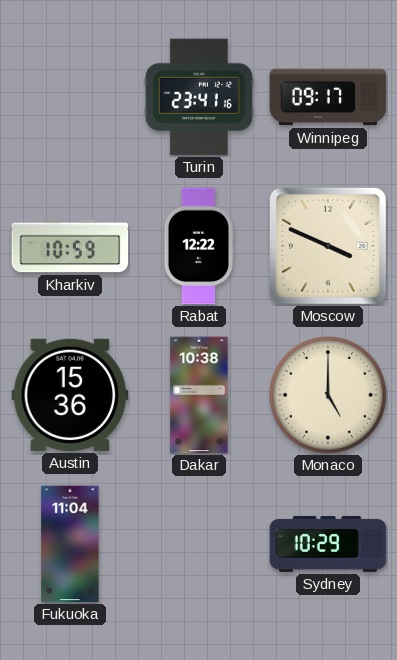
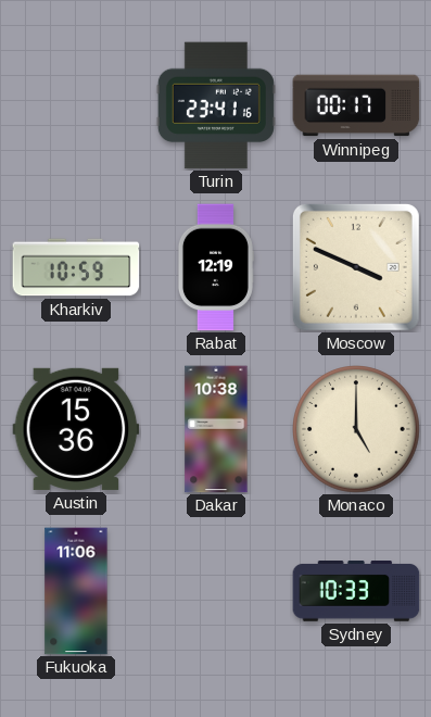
Winnipeg: 09:17 -> 00:17
Rabat: 12:22 -> 12:19
Fukuoka: 11:04 -> 11:06
Sydney: 10:29 -> 10:33
